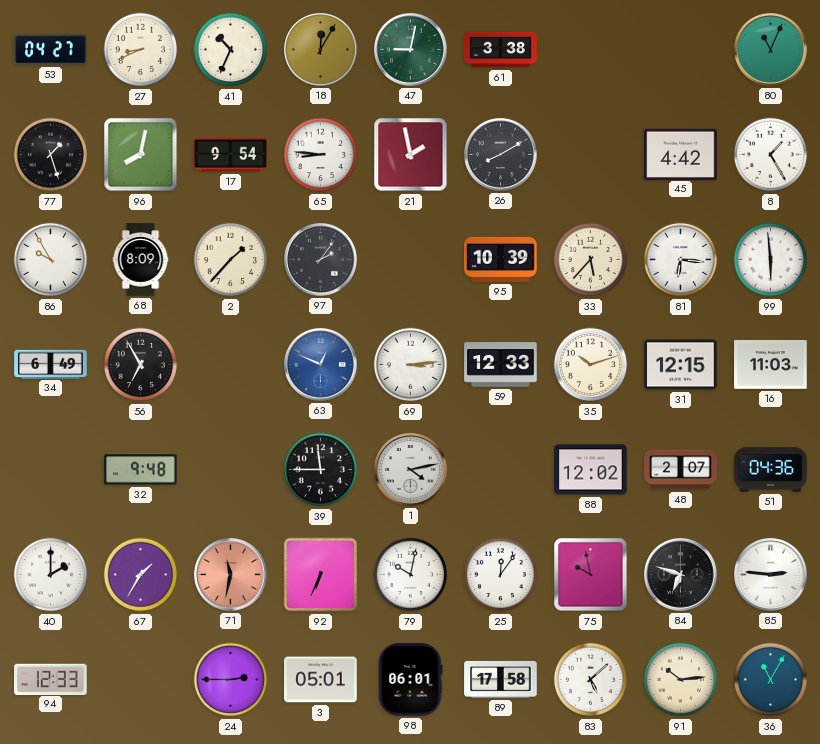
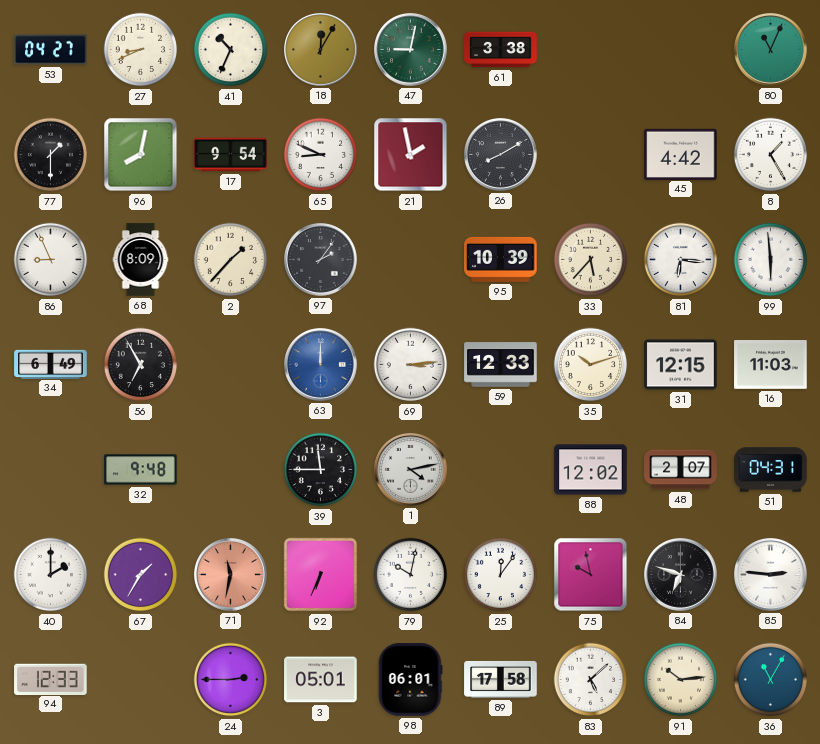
77: 1:27 -> 1:30
65: 8:46 -> 8:49
86: 9:55 -> 8:56
63: 12:49 -> 12:00
51: 04:36 -> 04:31
